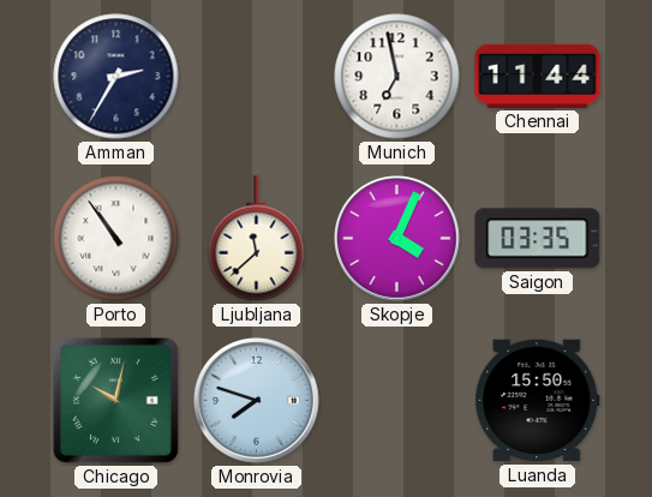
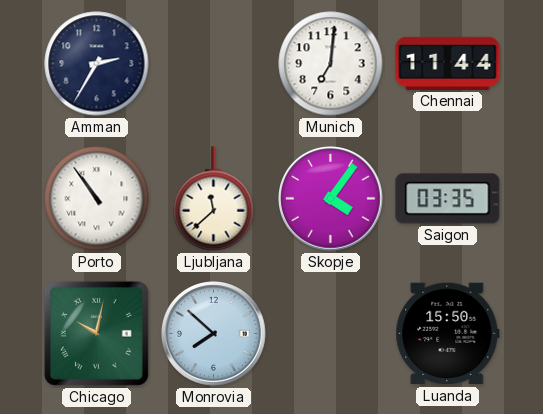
Munich: 6:58 -> 7:01
Skopje: 4:04 -> 4:06
Monrovia: 7:48 -> 7:52
